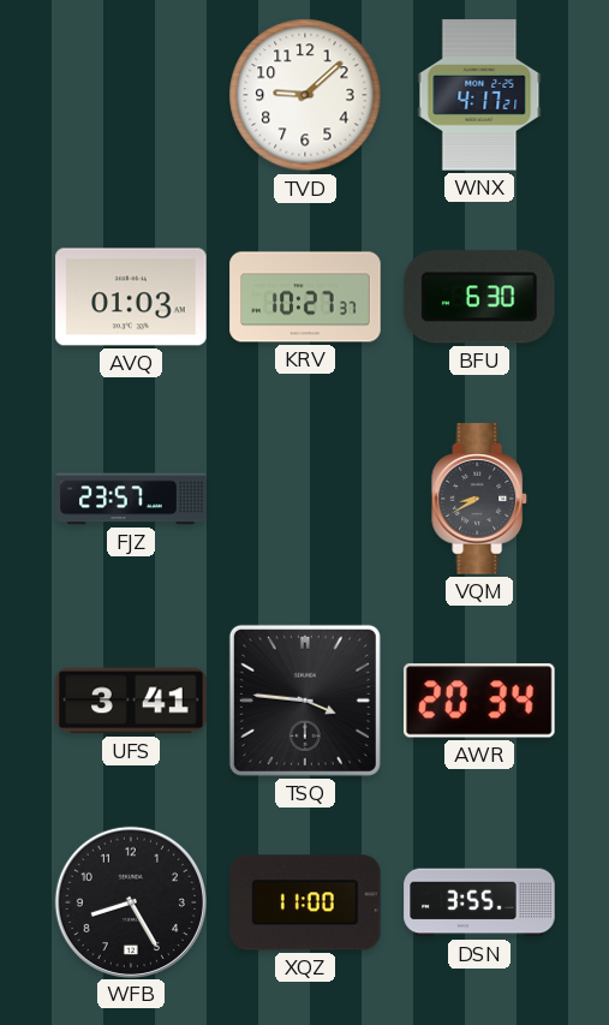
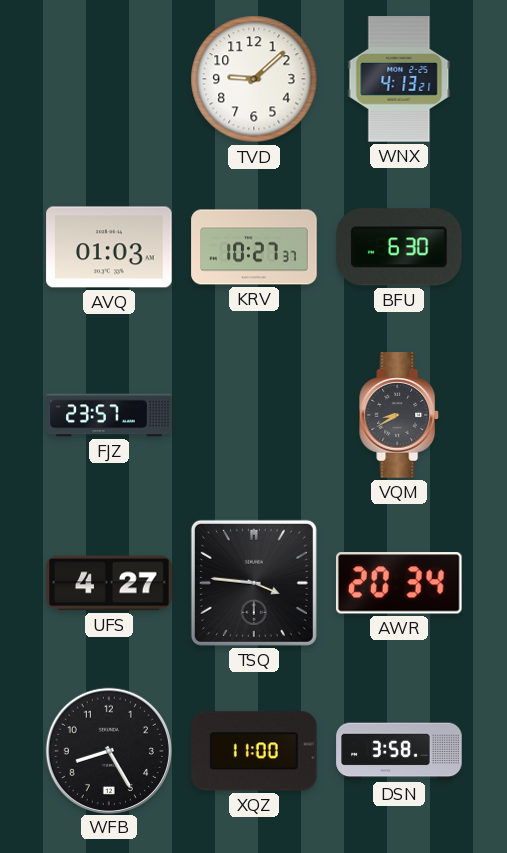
WNX: 4:17 -> 4:13
UFS: 3:41 -> 4:27
DSN: 3:55 -> 3:58
